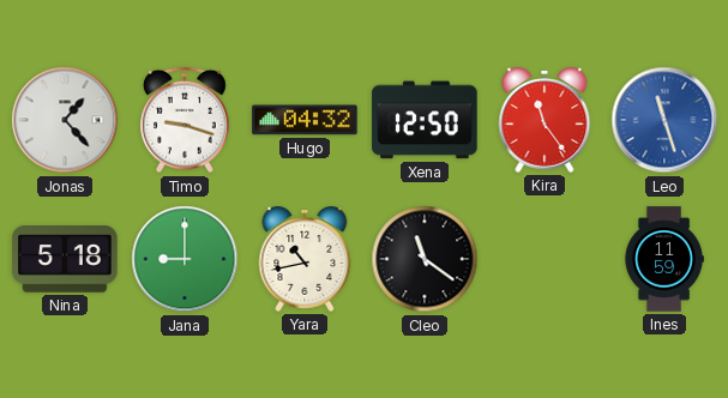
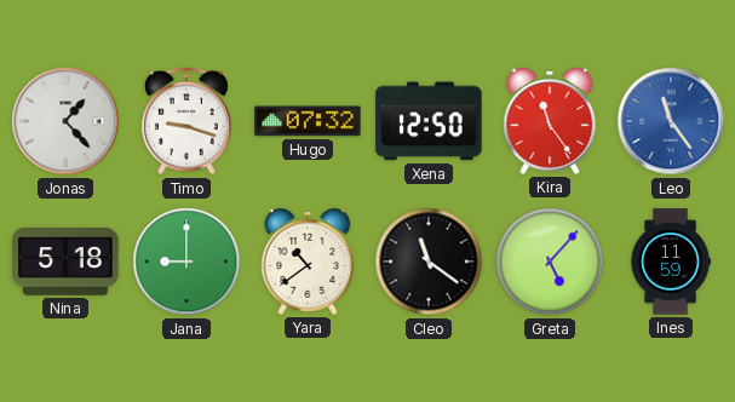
Hugo: 04:32 -> 07:32
Leo: 11:27 -> 11:24
Yara: 10:43 -> 10:39
Greta: none -> 5:07
